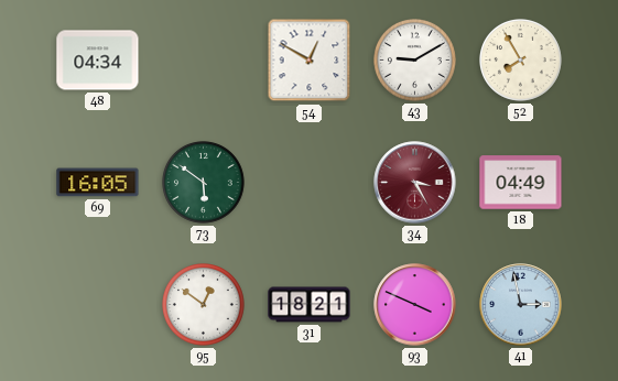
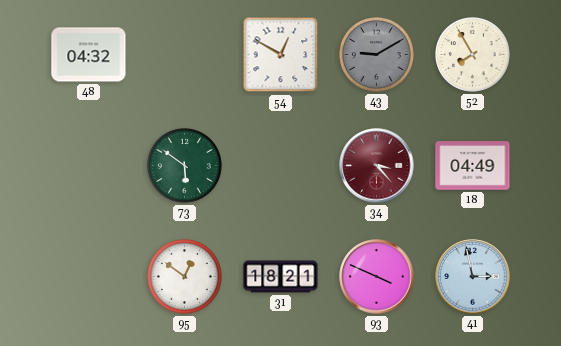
48: 04:34 -> 04:32
43 dial: white -> grey
69: 16:05 -> none
34: 3:25 -> 3:23
